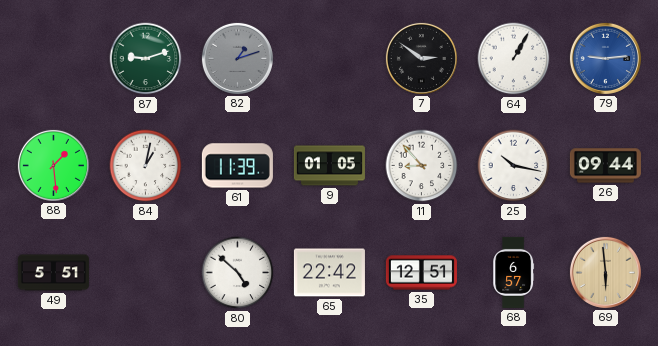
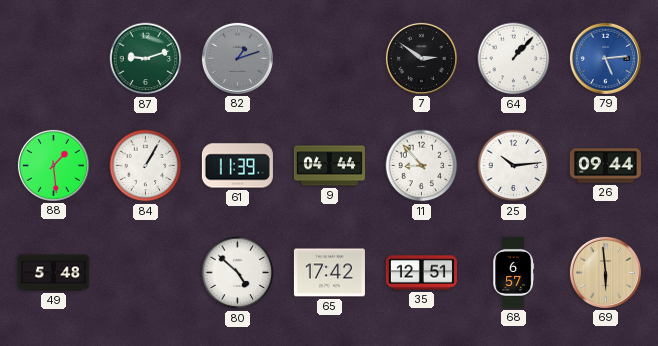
64: 1:05 -> 1:07
79: 9:14 -> 5:14
84: 1:02 -> 1:05
9: 01:05 -> 04:44
25: 10:17 -> 10:14
49: 5:51 -> 5:48
65: 22:42 -> 17:42
